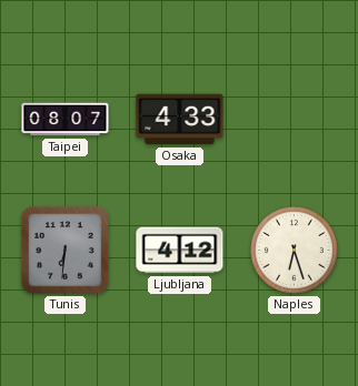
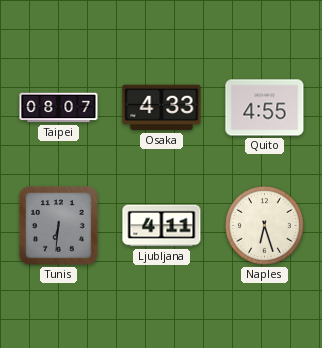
Quito: none -> 4:55
Ljubljana: 4:12 -> 4:11
